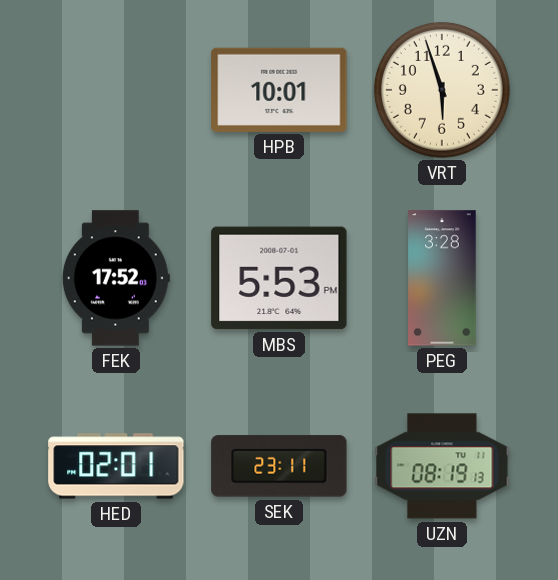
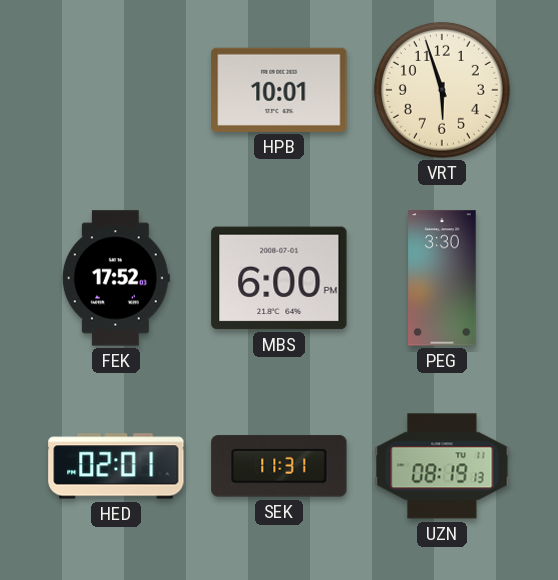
MBS: 5:53 -> 6:00
PEG: 3:28 -> 3:30
SEK: 23:11 -> 11:31
